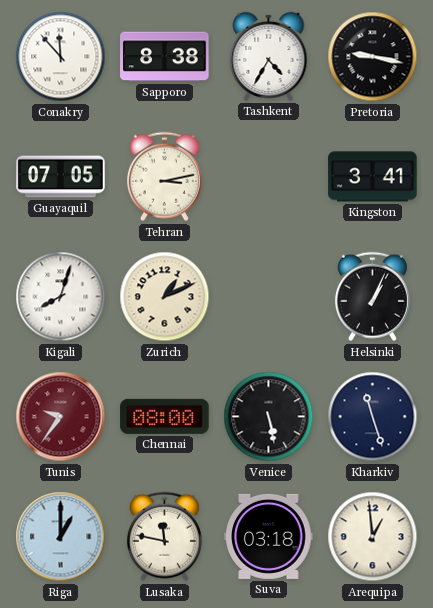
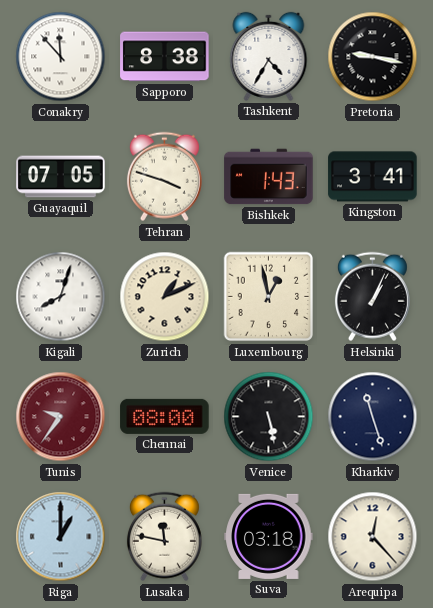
Tehran: 3:13 -> 3:48
Bishkek: none -> 1:43
Luxembourg: none -> 12:58
Arequipa: 12:59 -> 12:23
